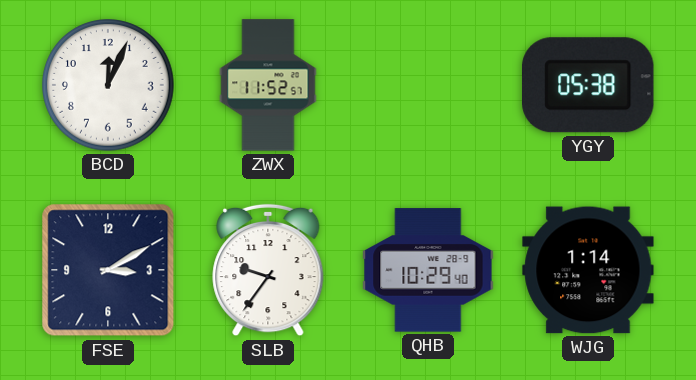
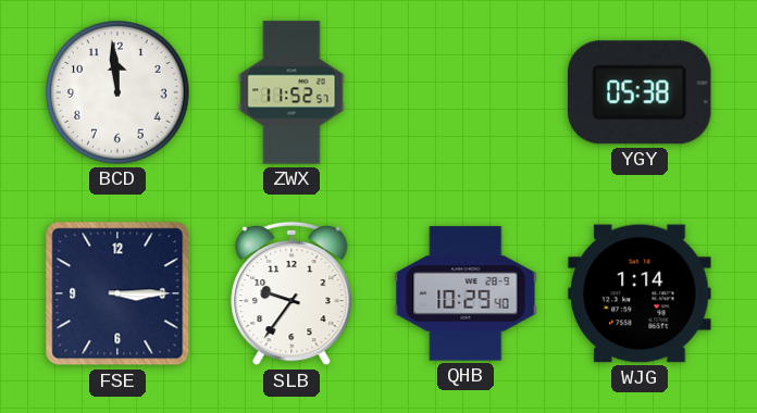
BCD: 12:04 -> 11:59
FSE: 3:10 -> 3:15
